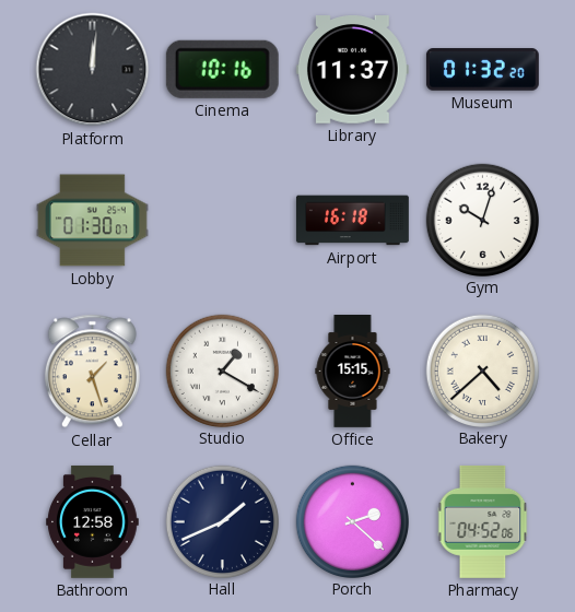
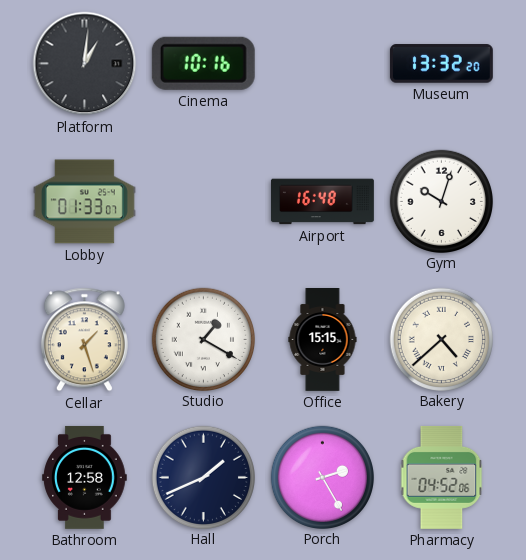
Platform: 12:01 -> 1:01
Library: 11:37 -> none
Museum: 01:32 -> 13:32
Lobby: 01:30 -> 01:33
Airport: 16:18 -> 16:48
Porch: 2:22 -> 2:25
